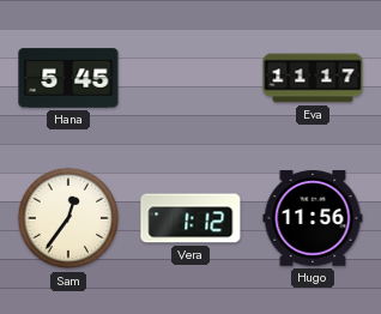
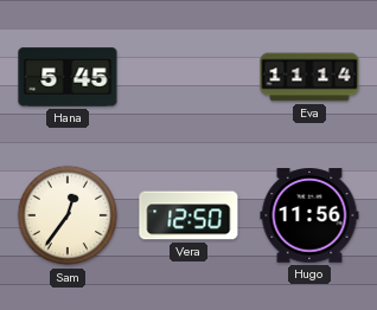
Eva: 11:17 -> 11:14
Vera: 1:12 -> 12:50
